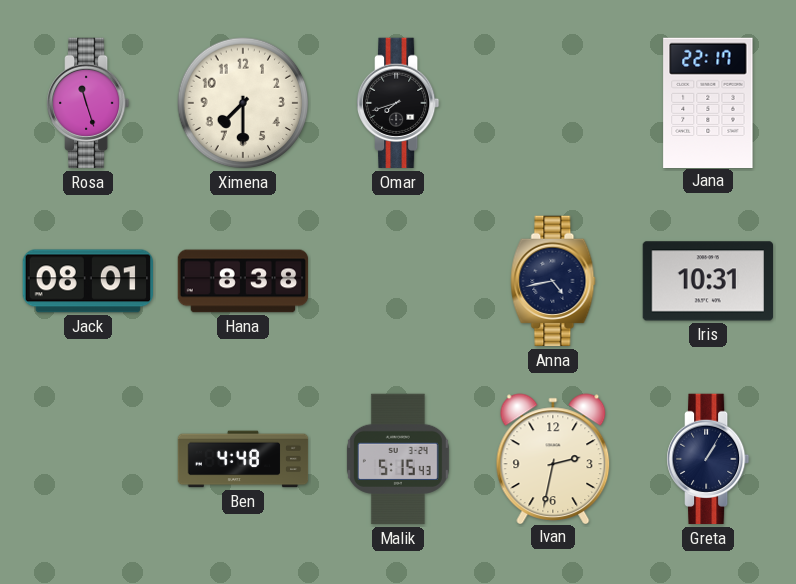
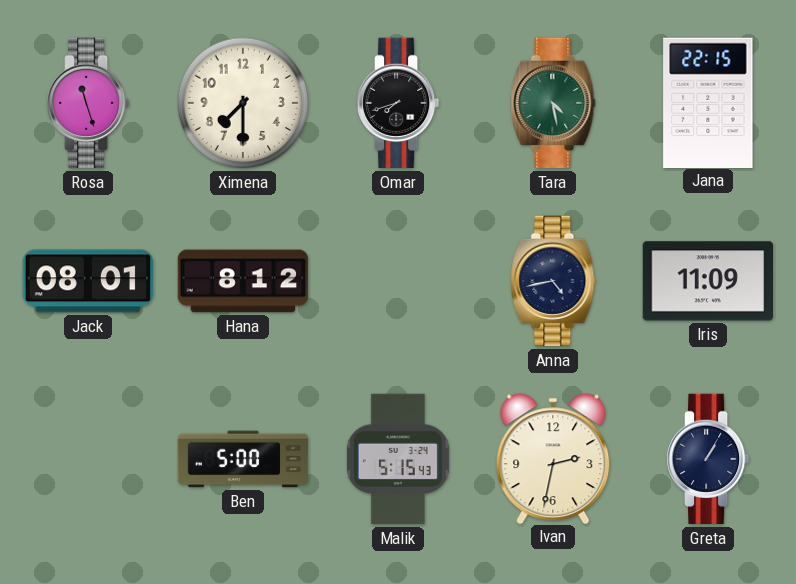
Tara: none -> 4:28
Jana: 22:17 -> 22:15
Hana: 8:38 -> 8:12
Iris: 10:31 -> 11:09
Ben: 4:48 -> 5:00
